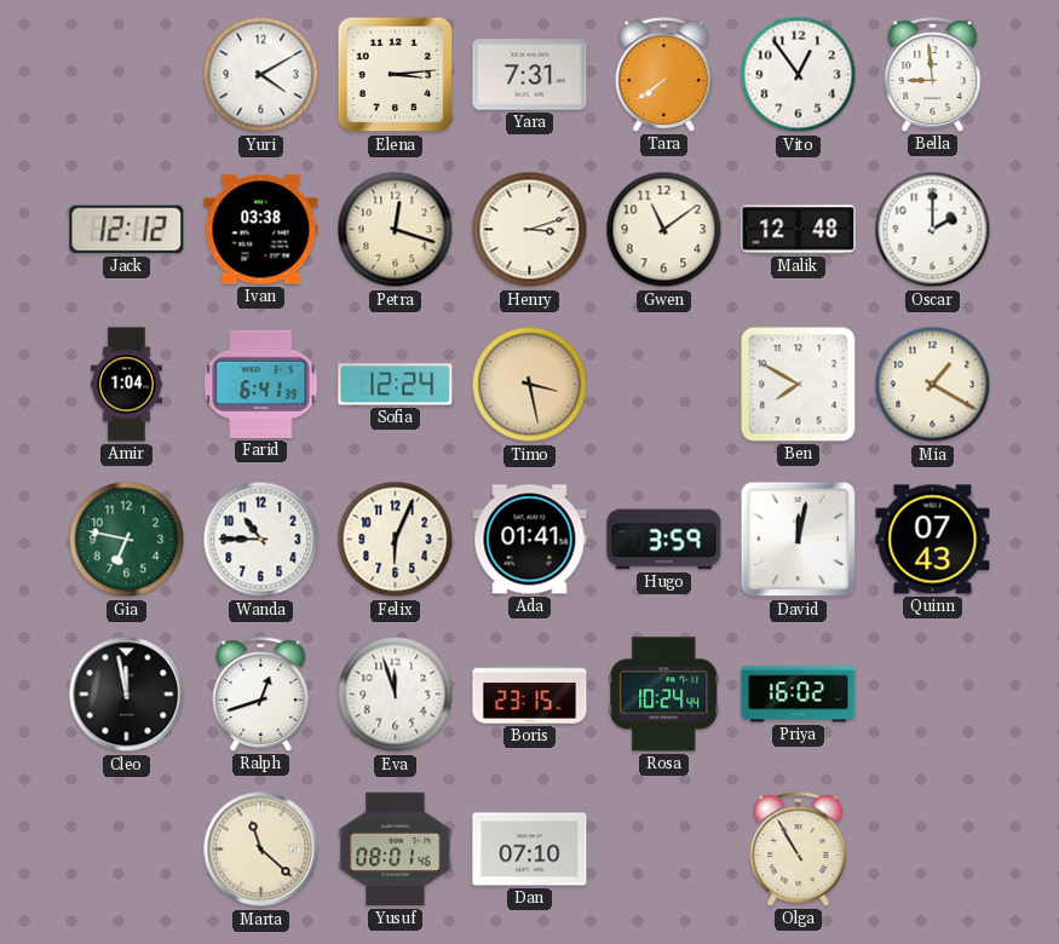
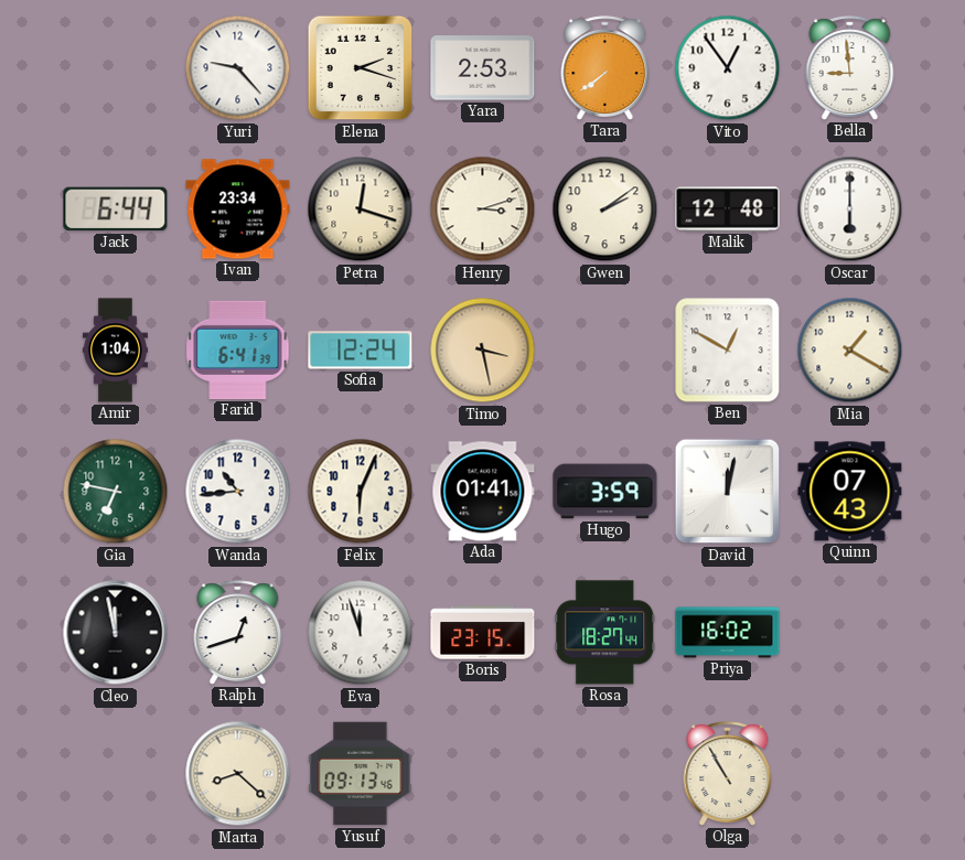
Yuri: 4:10 -> 9:23
Elena: 3:14 -> 2:18
Yara: 7:31 -> 2:53
Jack: 12:12 -> 6:44
Ivan: 03:38 -> 23:34
Gwen: 11:09 -> 2:09
Oscar: 2:00 -> 6:00
Ben: 7:50 -> 12:50
Wanda: 10:45 -> 10:44
Rosa: 10:24 -> 18:27
Marta: 11:22 -> 8:22
Yusuf: 08:01 -> 09:13
Dan: 07:10 -> none
